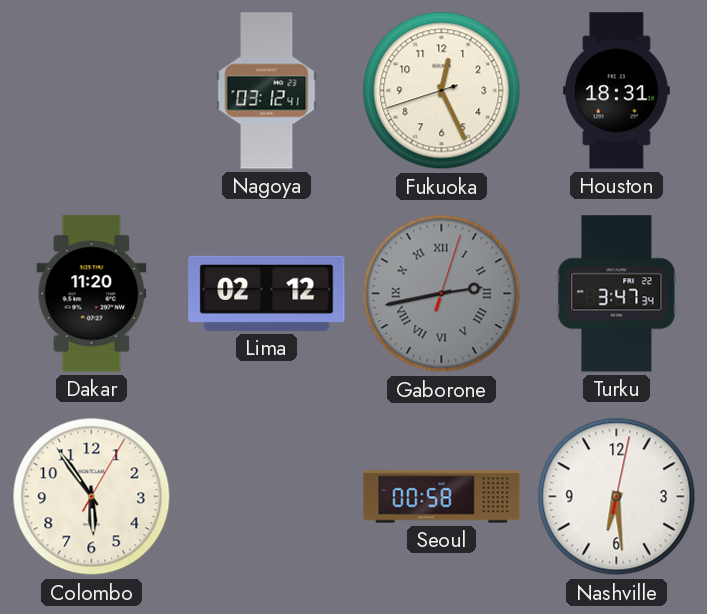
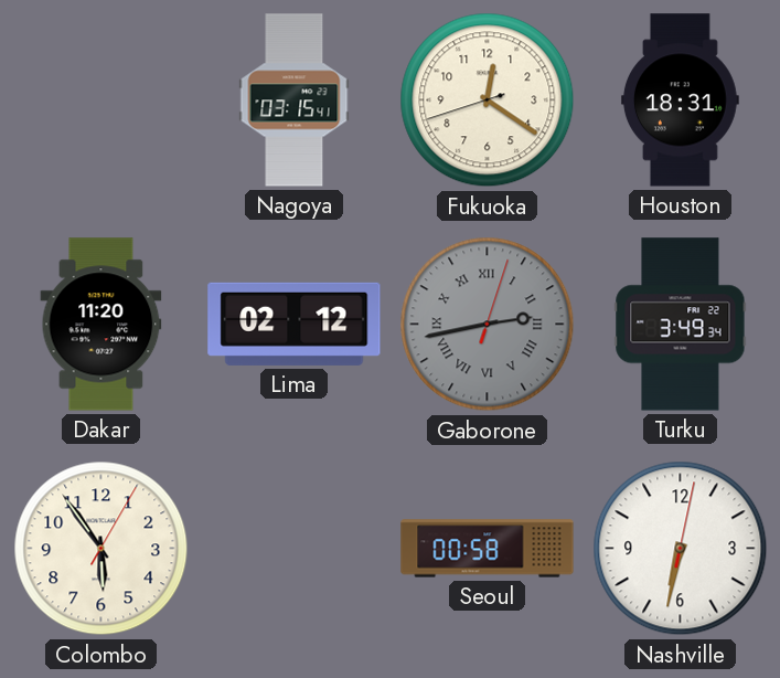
Nagoya: 03:12 -> 03:15
Fukuoka: 12:25 -> 12:20
Turku: 3:47 -> 3:49
Nashville: 6:29 -> 6:32
